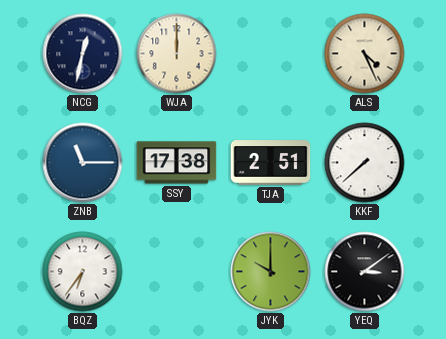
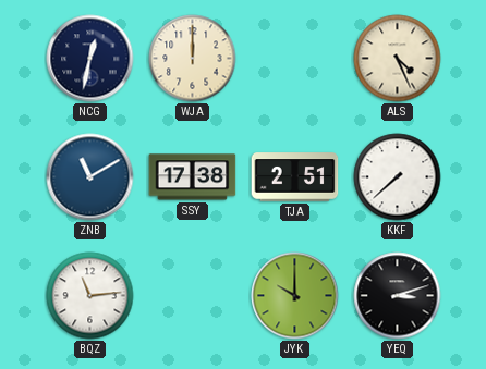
ZNB: 11:15 -> 11:10
BQZ: 6:36 -> 11:14
YEQ: 3:09 -> 3:12
